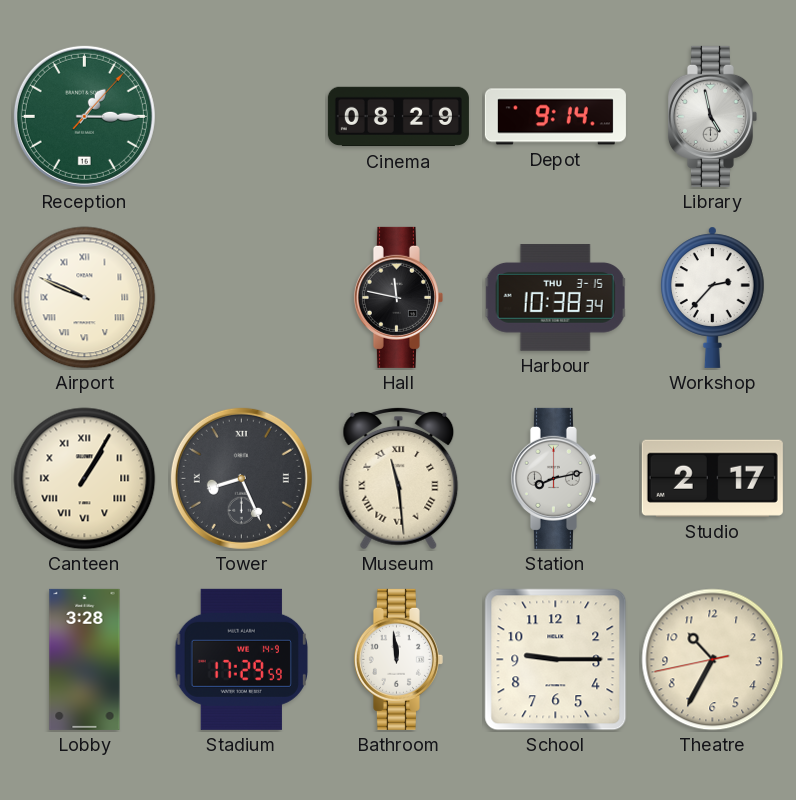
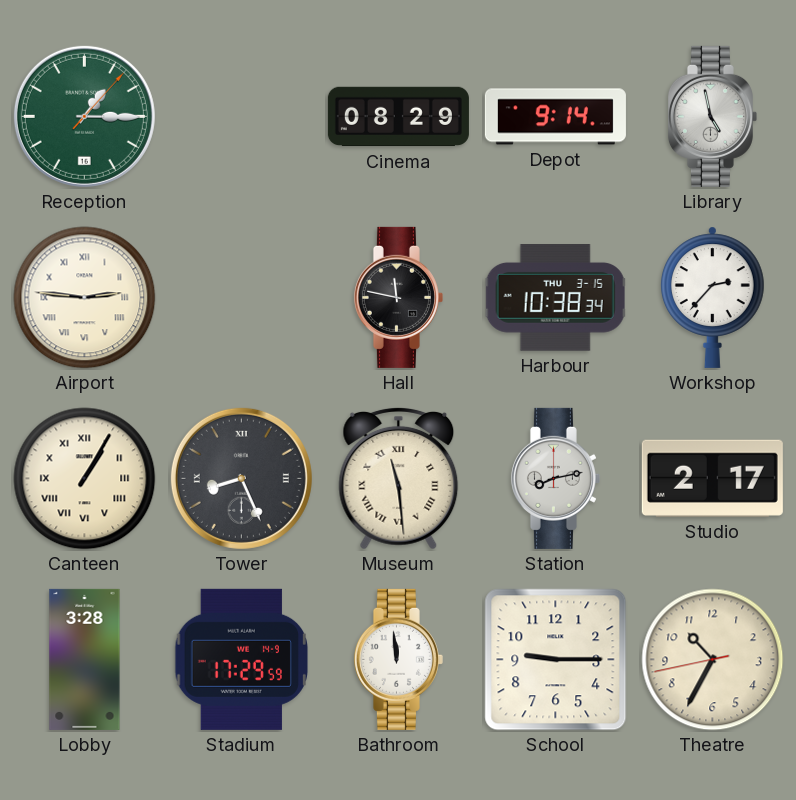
Airport: 9:49 -> 2:46
